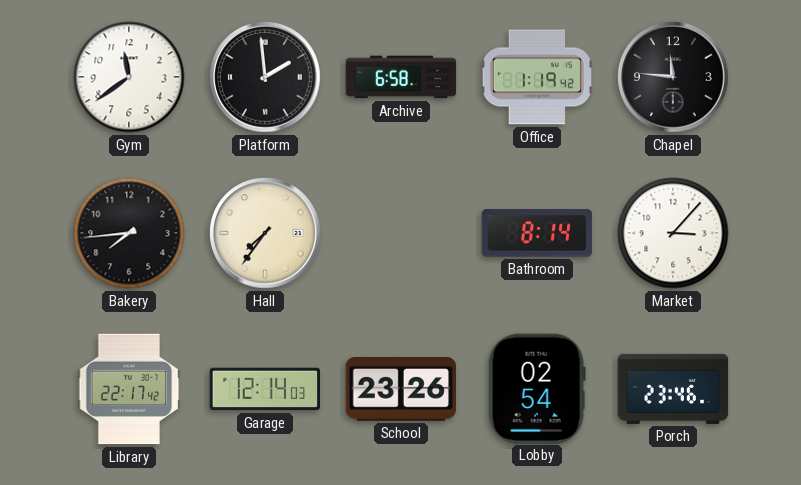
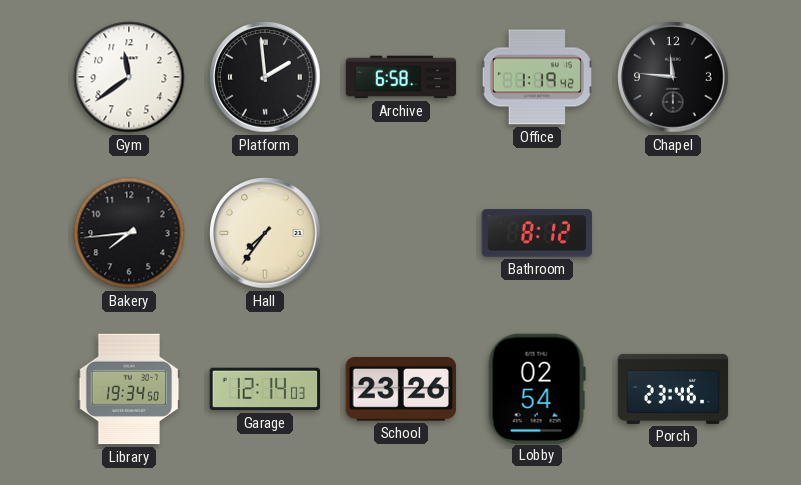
Bathroom: 8:14 -> 8:12
Market: 3:07 -> none
Library: 22:17 -> 19:34
